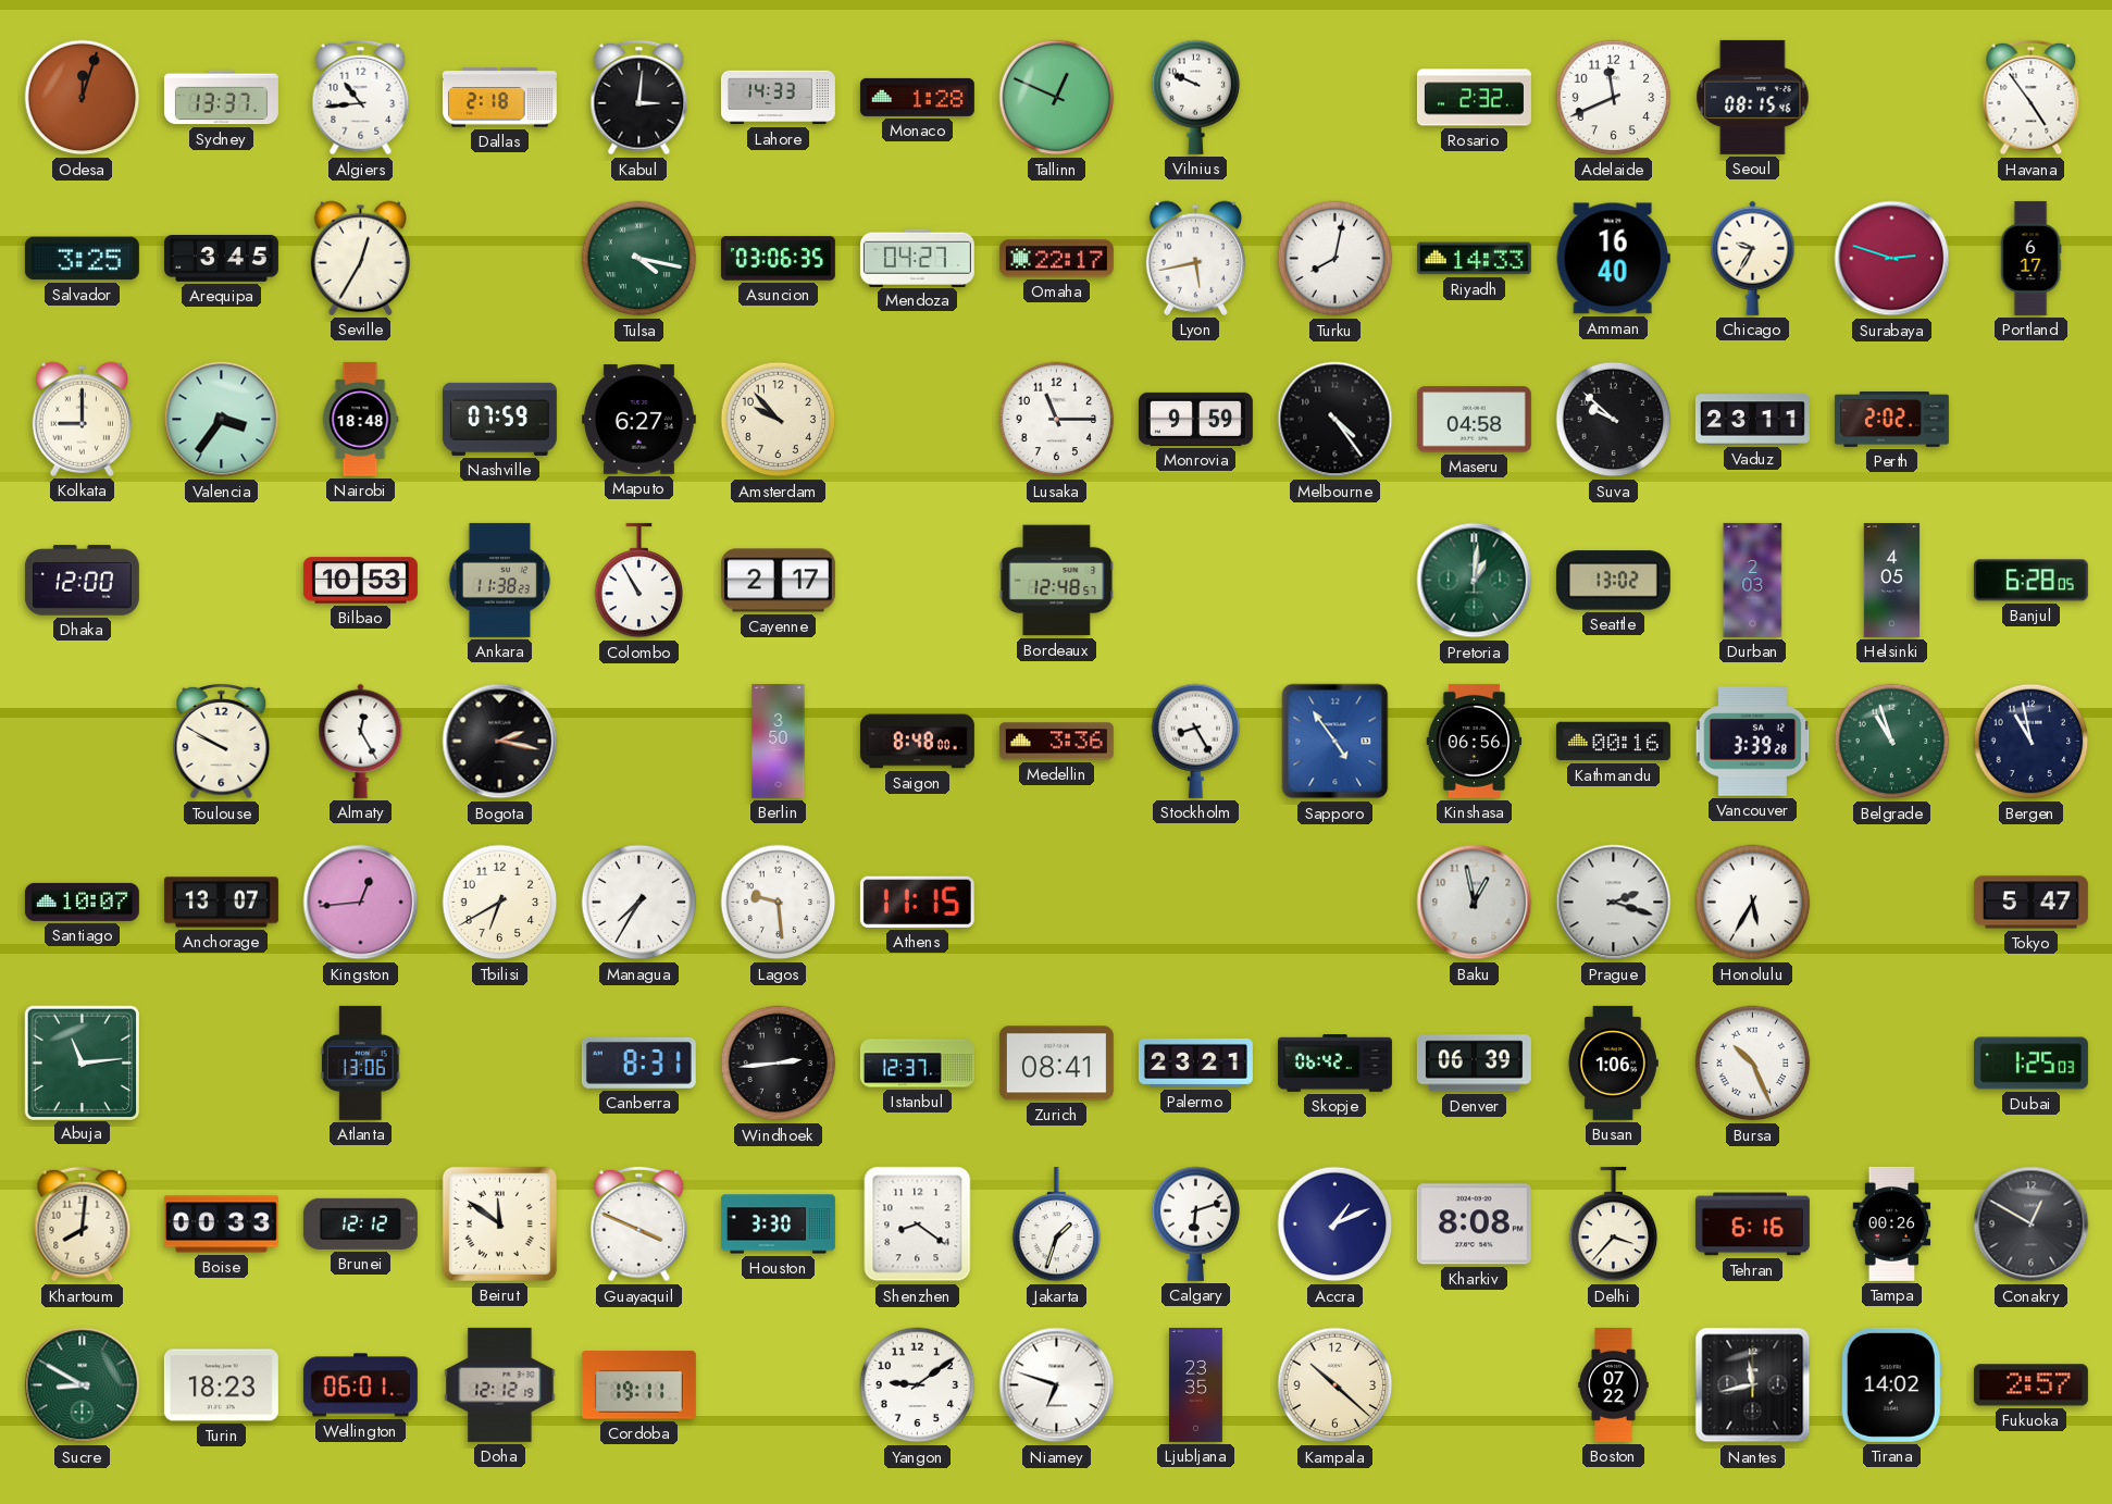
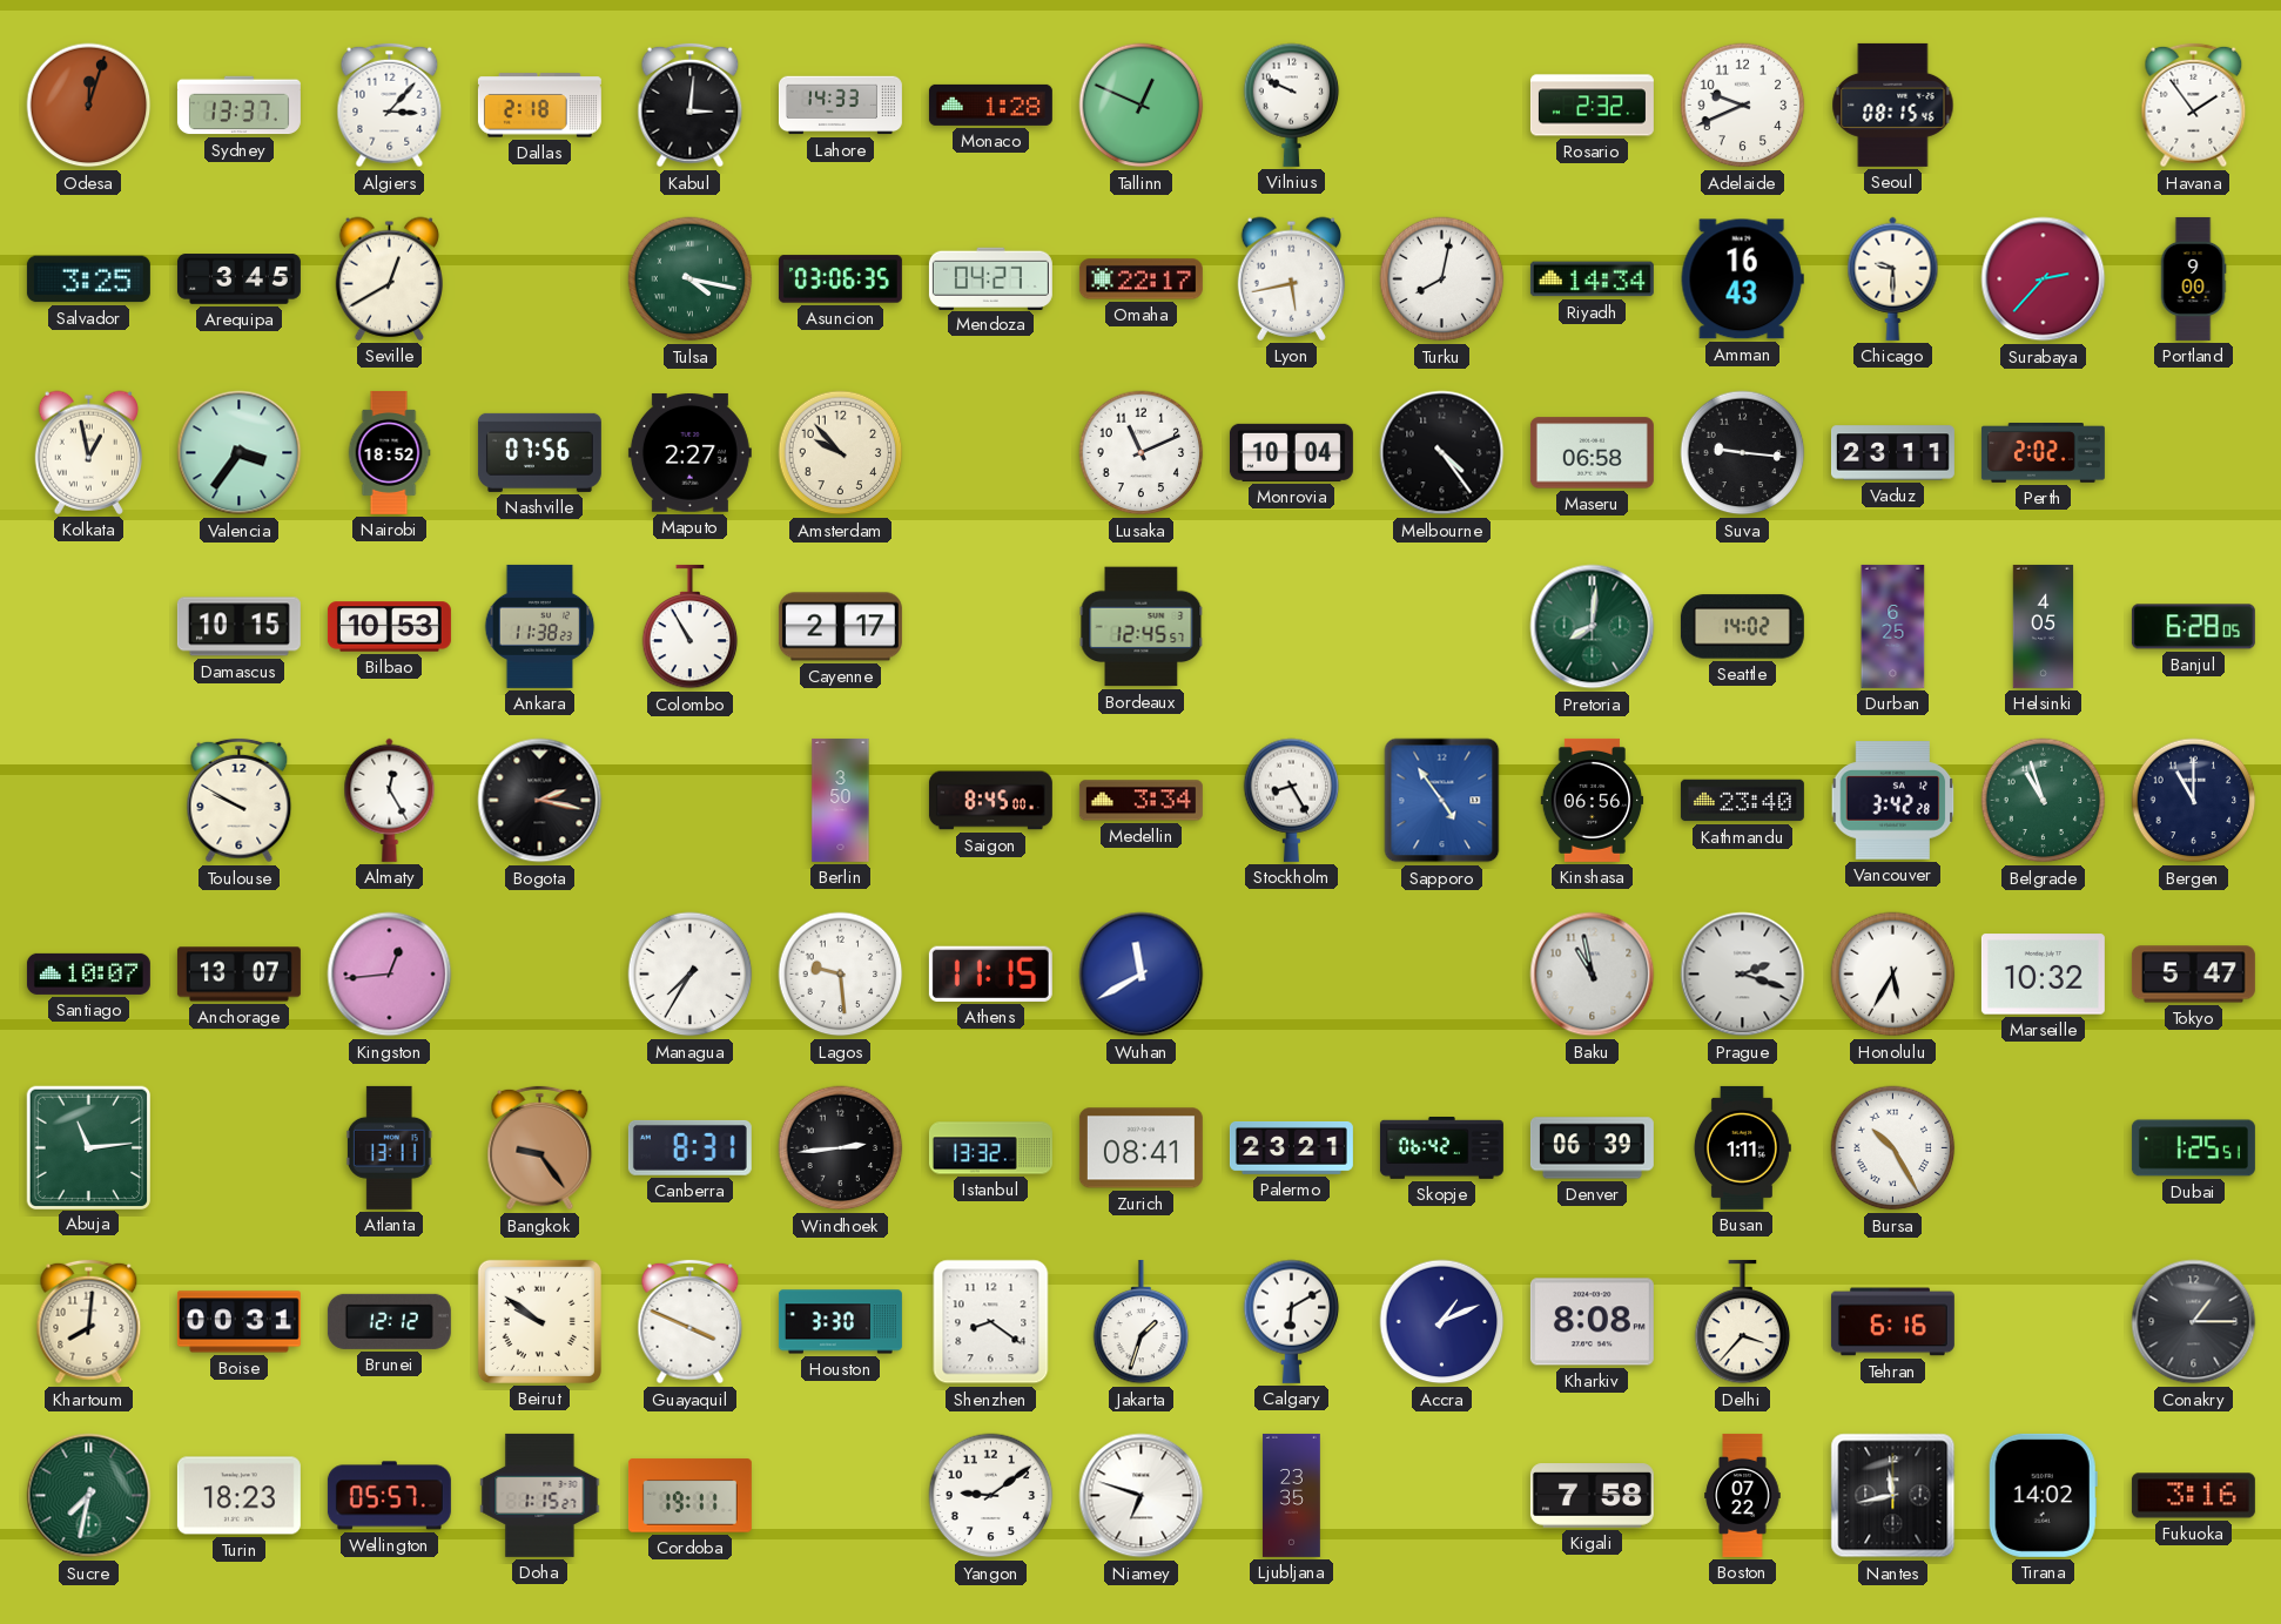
Algiers: 10:44 -> 3:07
Adelaide: 11:41 -> 9:41
Havana: 4:54 -> 1:54
Seville: 12:35 -> 12:40
Riyadh: 14:33 -> 14:34
Amman: 16:40 -> 16:43
Chicago: 9:35 -> 9:30
Surabaya: 2:48 -> 2:37
Portland: 6:17 -> 9:00
Kolkata: 9:00 -> 12:58
Nairobi: 18:48 -> 18:52
Nashville: 07:59 -> 07:56
Maputo: 6:27 -> 2:27
Lusaka: 11:15 -> 11:11
Monrovia: 9:59 -> 10:04
Maseru: 04:58 -> 06:58
Suva: 9:52 -> 9:16
Dhaka: 12:00 -> none
Damascus: none -> 10:15
Bordeaux: 12:48 -> 12:45
Pretoria: 1:01 -> 8:01
Seattle: 13:02 -> 14:02
Durban: 2:03 -> 6:25
Saigon: 8:48 -> 8:45
Medellin: 3:36 -> 3:34
Kathmandu: 00:16 -> 23:40
Vancouver: 3:39 -> 3:42
Bergen: 10:58 -> 11:00
Tbilisi: 6:40 -> none
Wuhan: none -> 11:40
Baku: 12:58 -> 10:58
Marseille: none -> 10:32
Atlanta: 13:06 -> 13:11
Bangkok: none -> 9:24
Istanbul: 12:37 -> 13:32
Busan: 1:06 -> 1:11
Bursa: 10:26 -> 10:25
Dubai: 1:25:03 -> 1:25:51
Boise: 00:33 -> 00:31
Beirut: 11:51 -> 9:51
Calgary: 6:12 -> 6:10
Tampa: 00:26 -> none
Conakry: 12:50 -> 1:15
Sucre: 8:50 -> 7:32
Wellington: 06:01 -> 05:57
Doha: 12:12 -> 1:15
Kampala: 10:22 -> none
Kigali: none -> 7:58
Fukuoka: 2:57 -> 3:16
